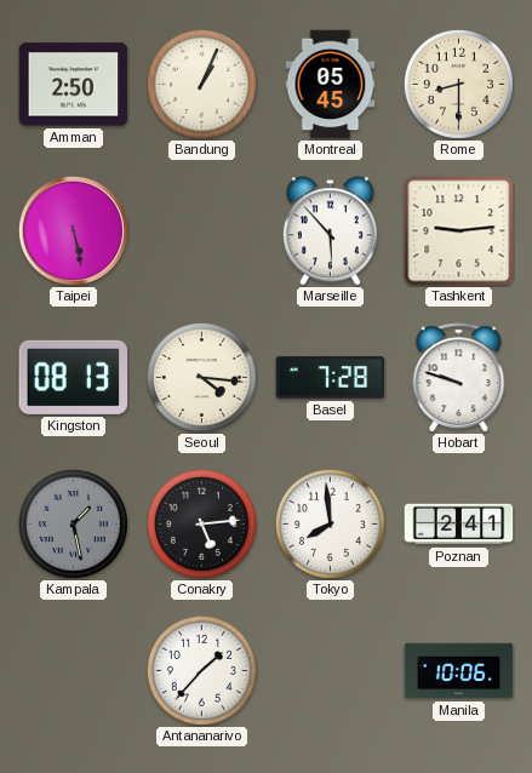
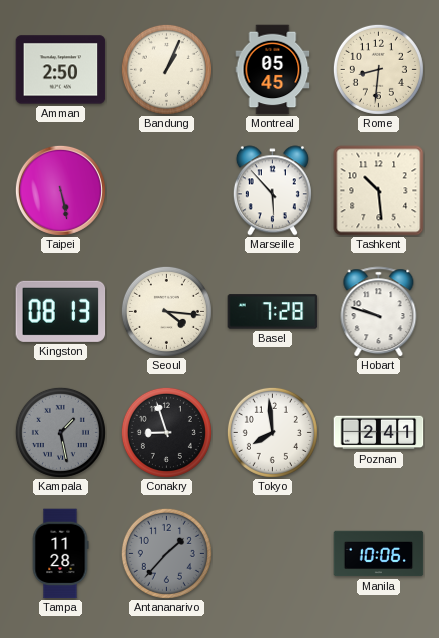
Rome: 8:30 -> 8:31
Tashkent: 9:14 -> 10:29
Conakry: 5:14 -> 8:57
Tampa: none -> 11:28
Antananarivo dial: white -> grey
